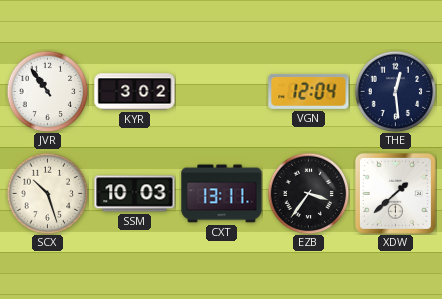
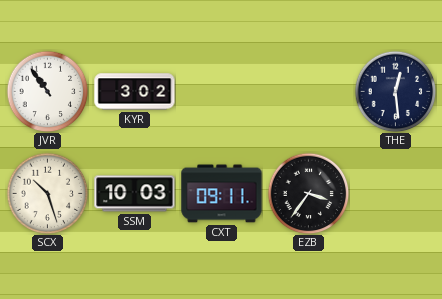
VGN: 12:04 -> none
CXT: 13:11 -> 09:11
XDW: 1:38 -> none
